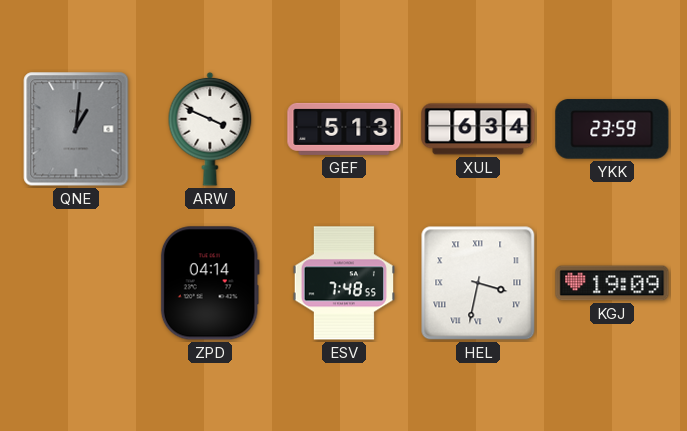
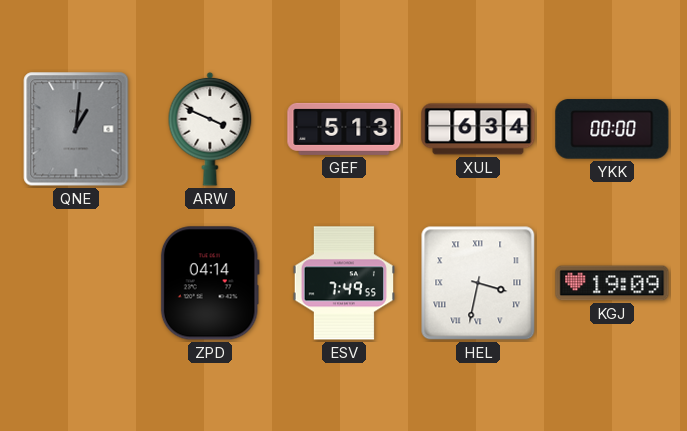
YKK: 23:59 -> 00:00
ESV: 7:48 -> 7:49
